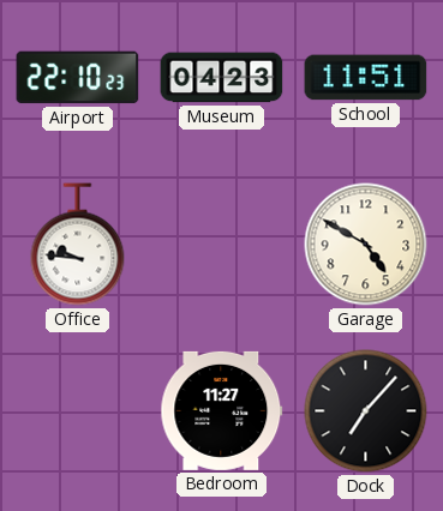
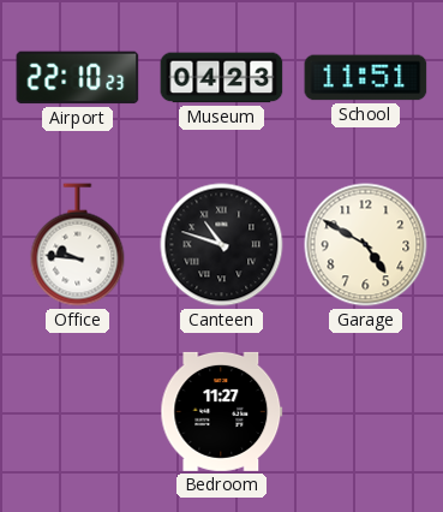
Canteen: none -> 10:48
Dock: 7:07 -> none
